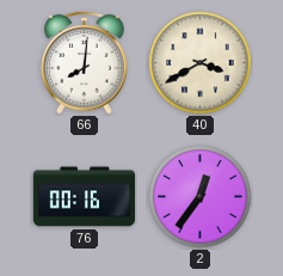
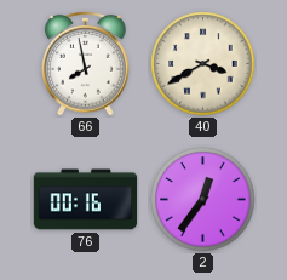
66: 8:01 -> 7:58
